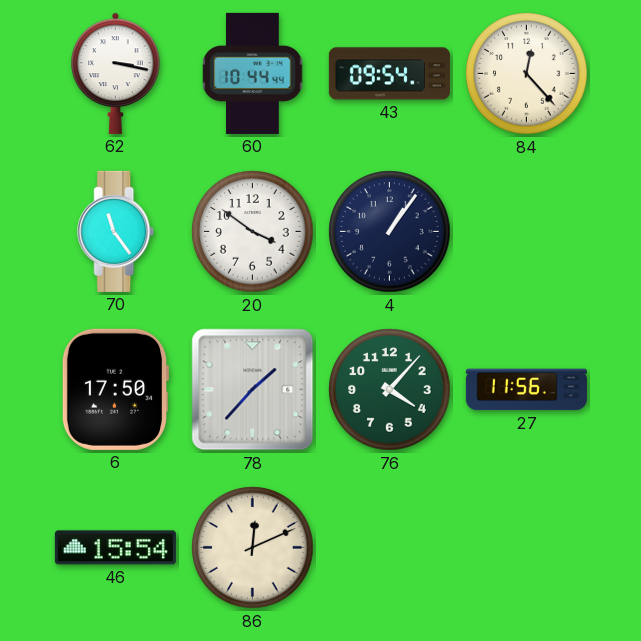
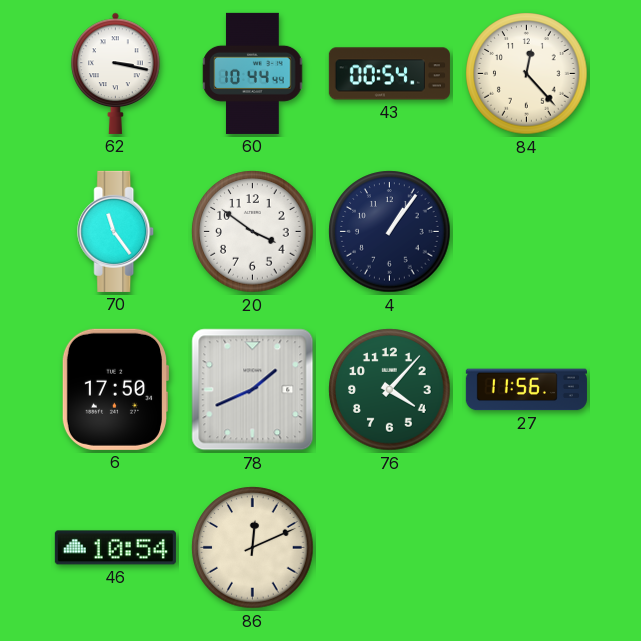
43: 09:54 -> 00:54
78: 1:37 -> 1:41
46: 15:54 -> 10:54
